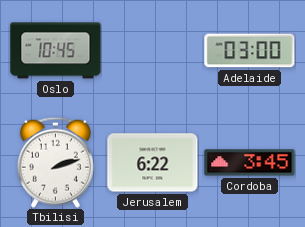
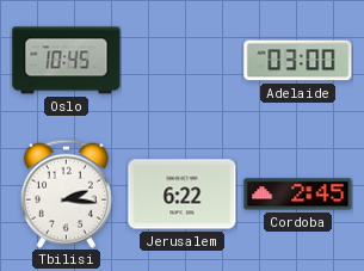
Tbilisi: 2:12 -> 2:16
Cordoba: 3:45 -> 2:45
